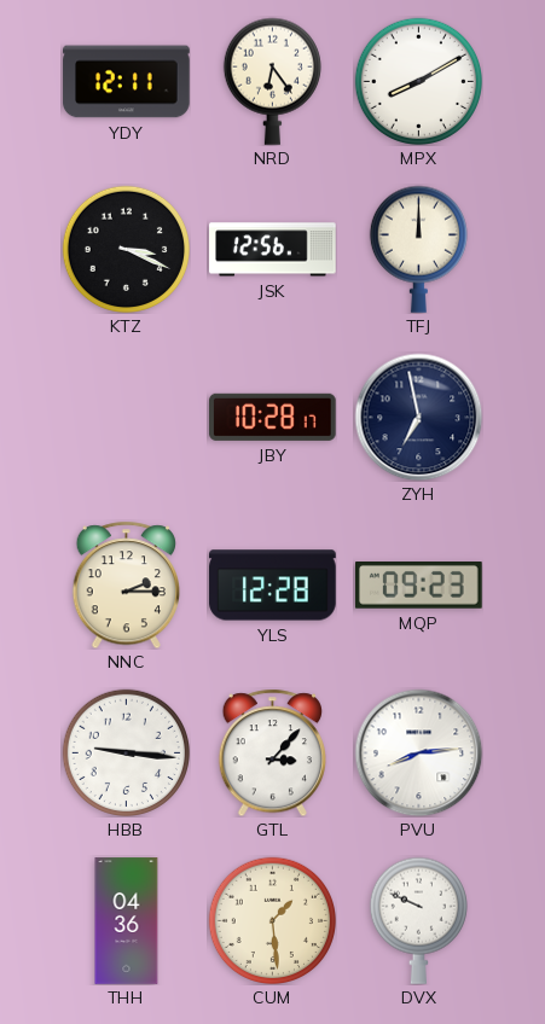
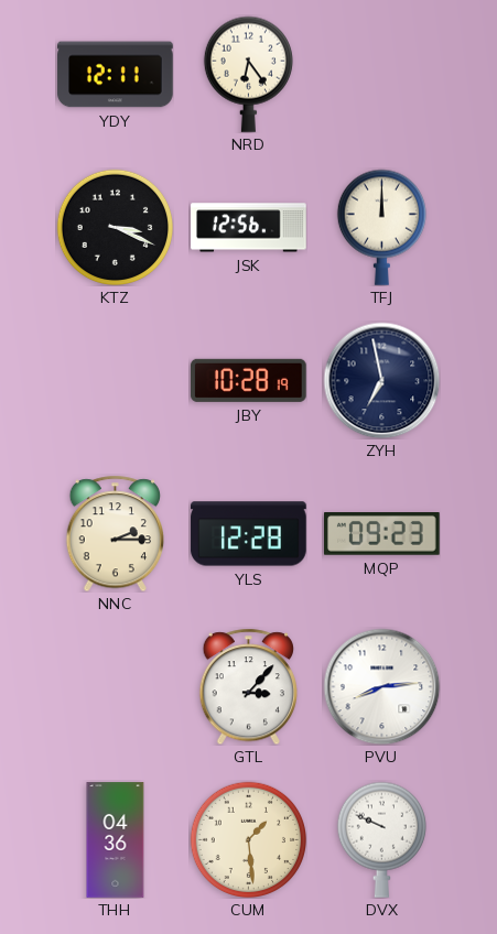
MPX: 8:10 -> none
JBY: 10:28:17 -> 10:28:19
HBB: 9:16 -> none
